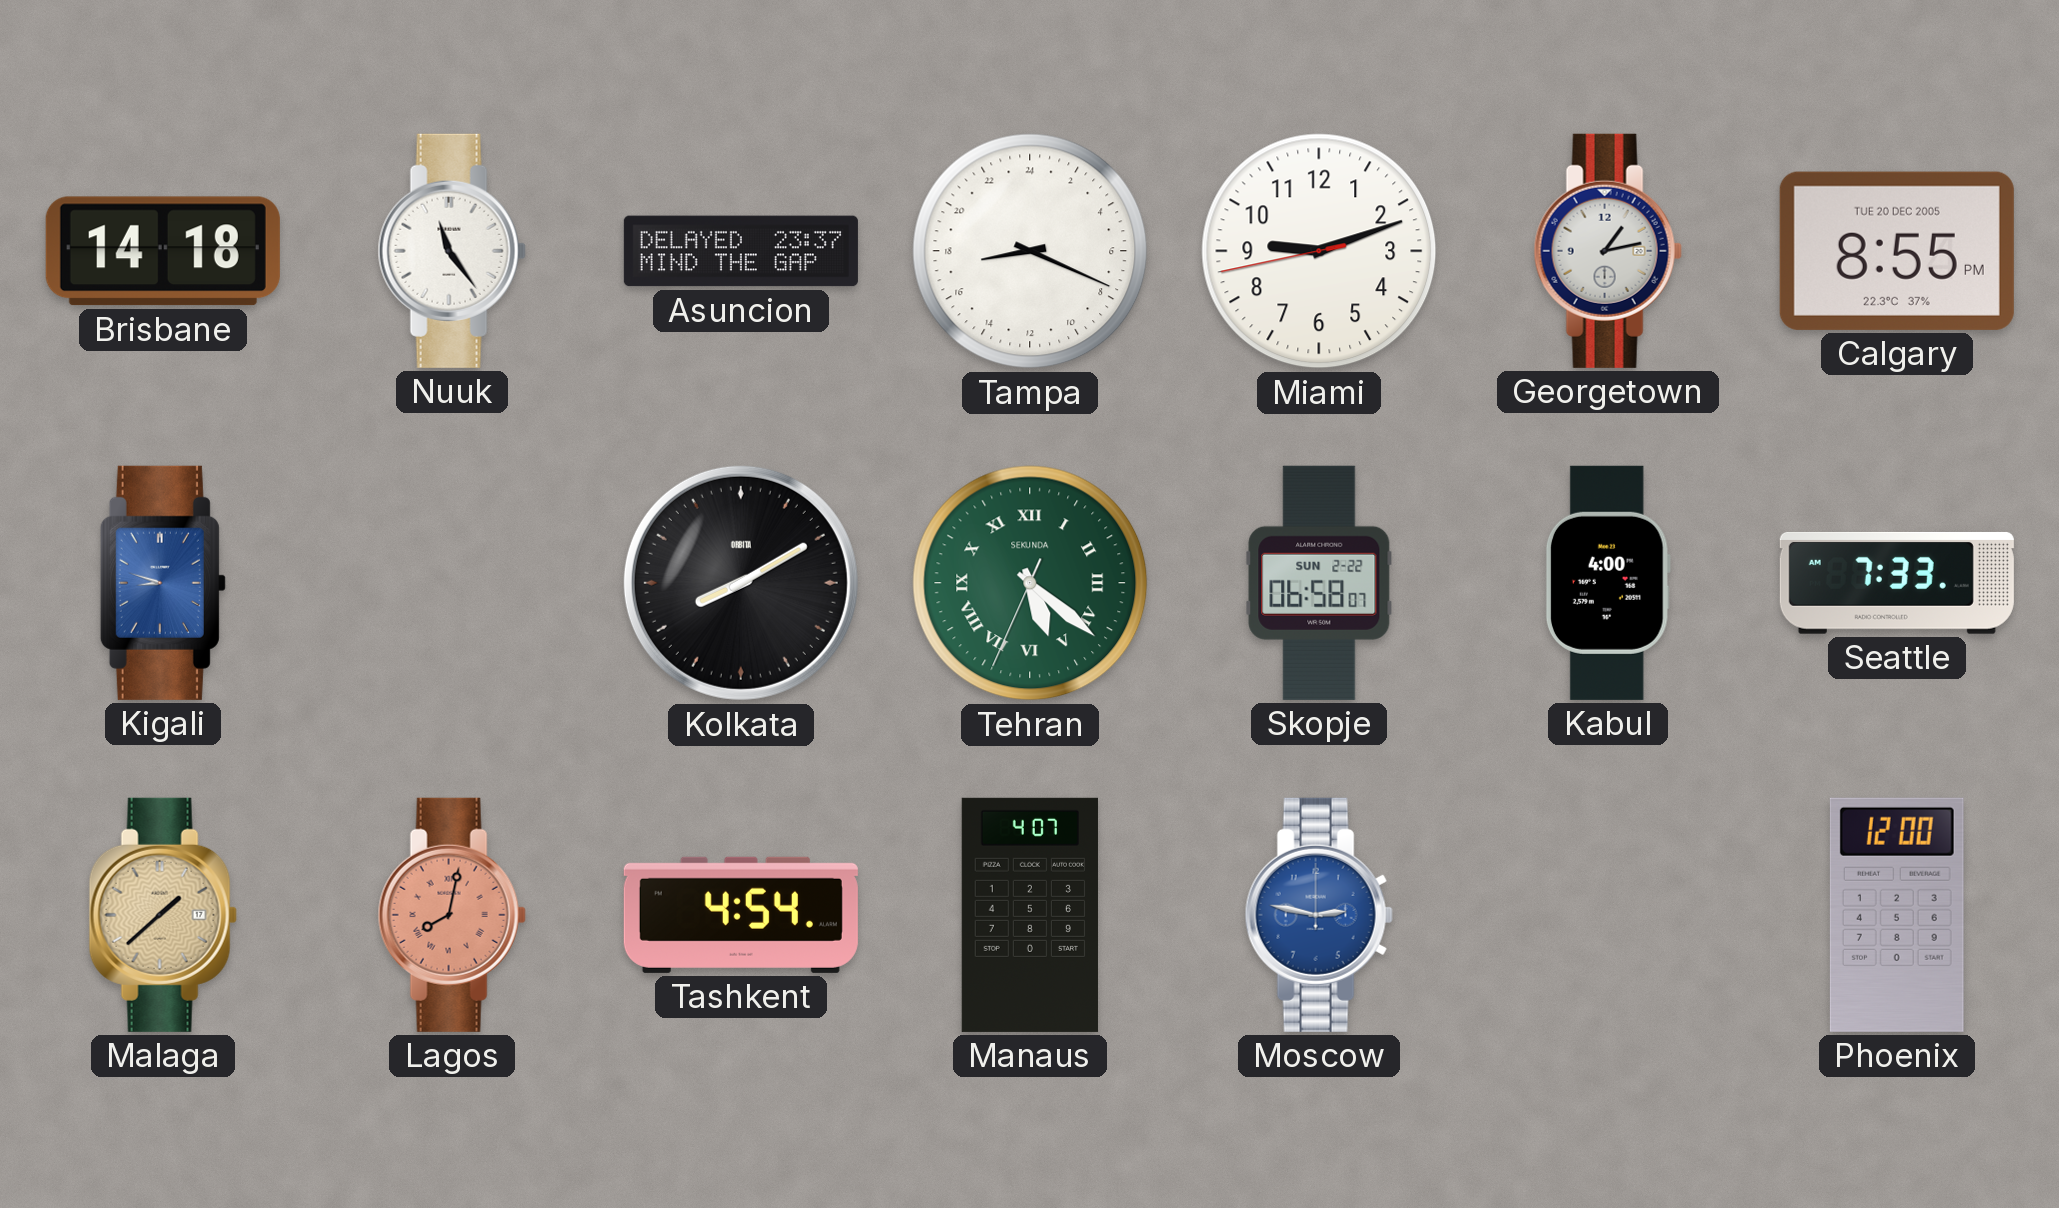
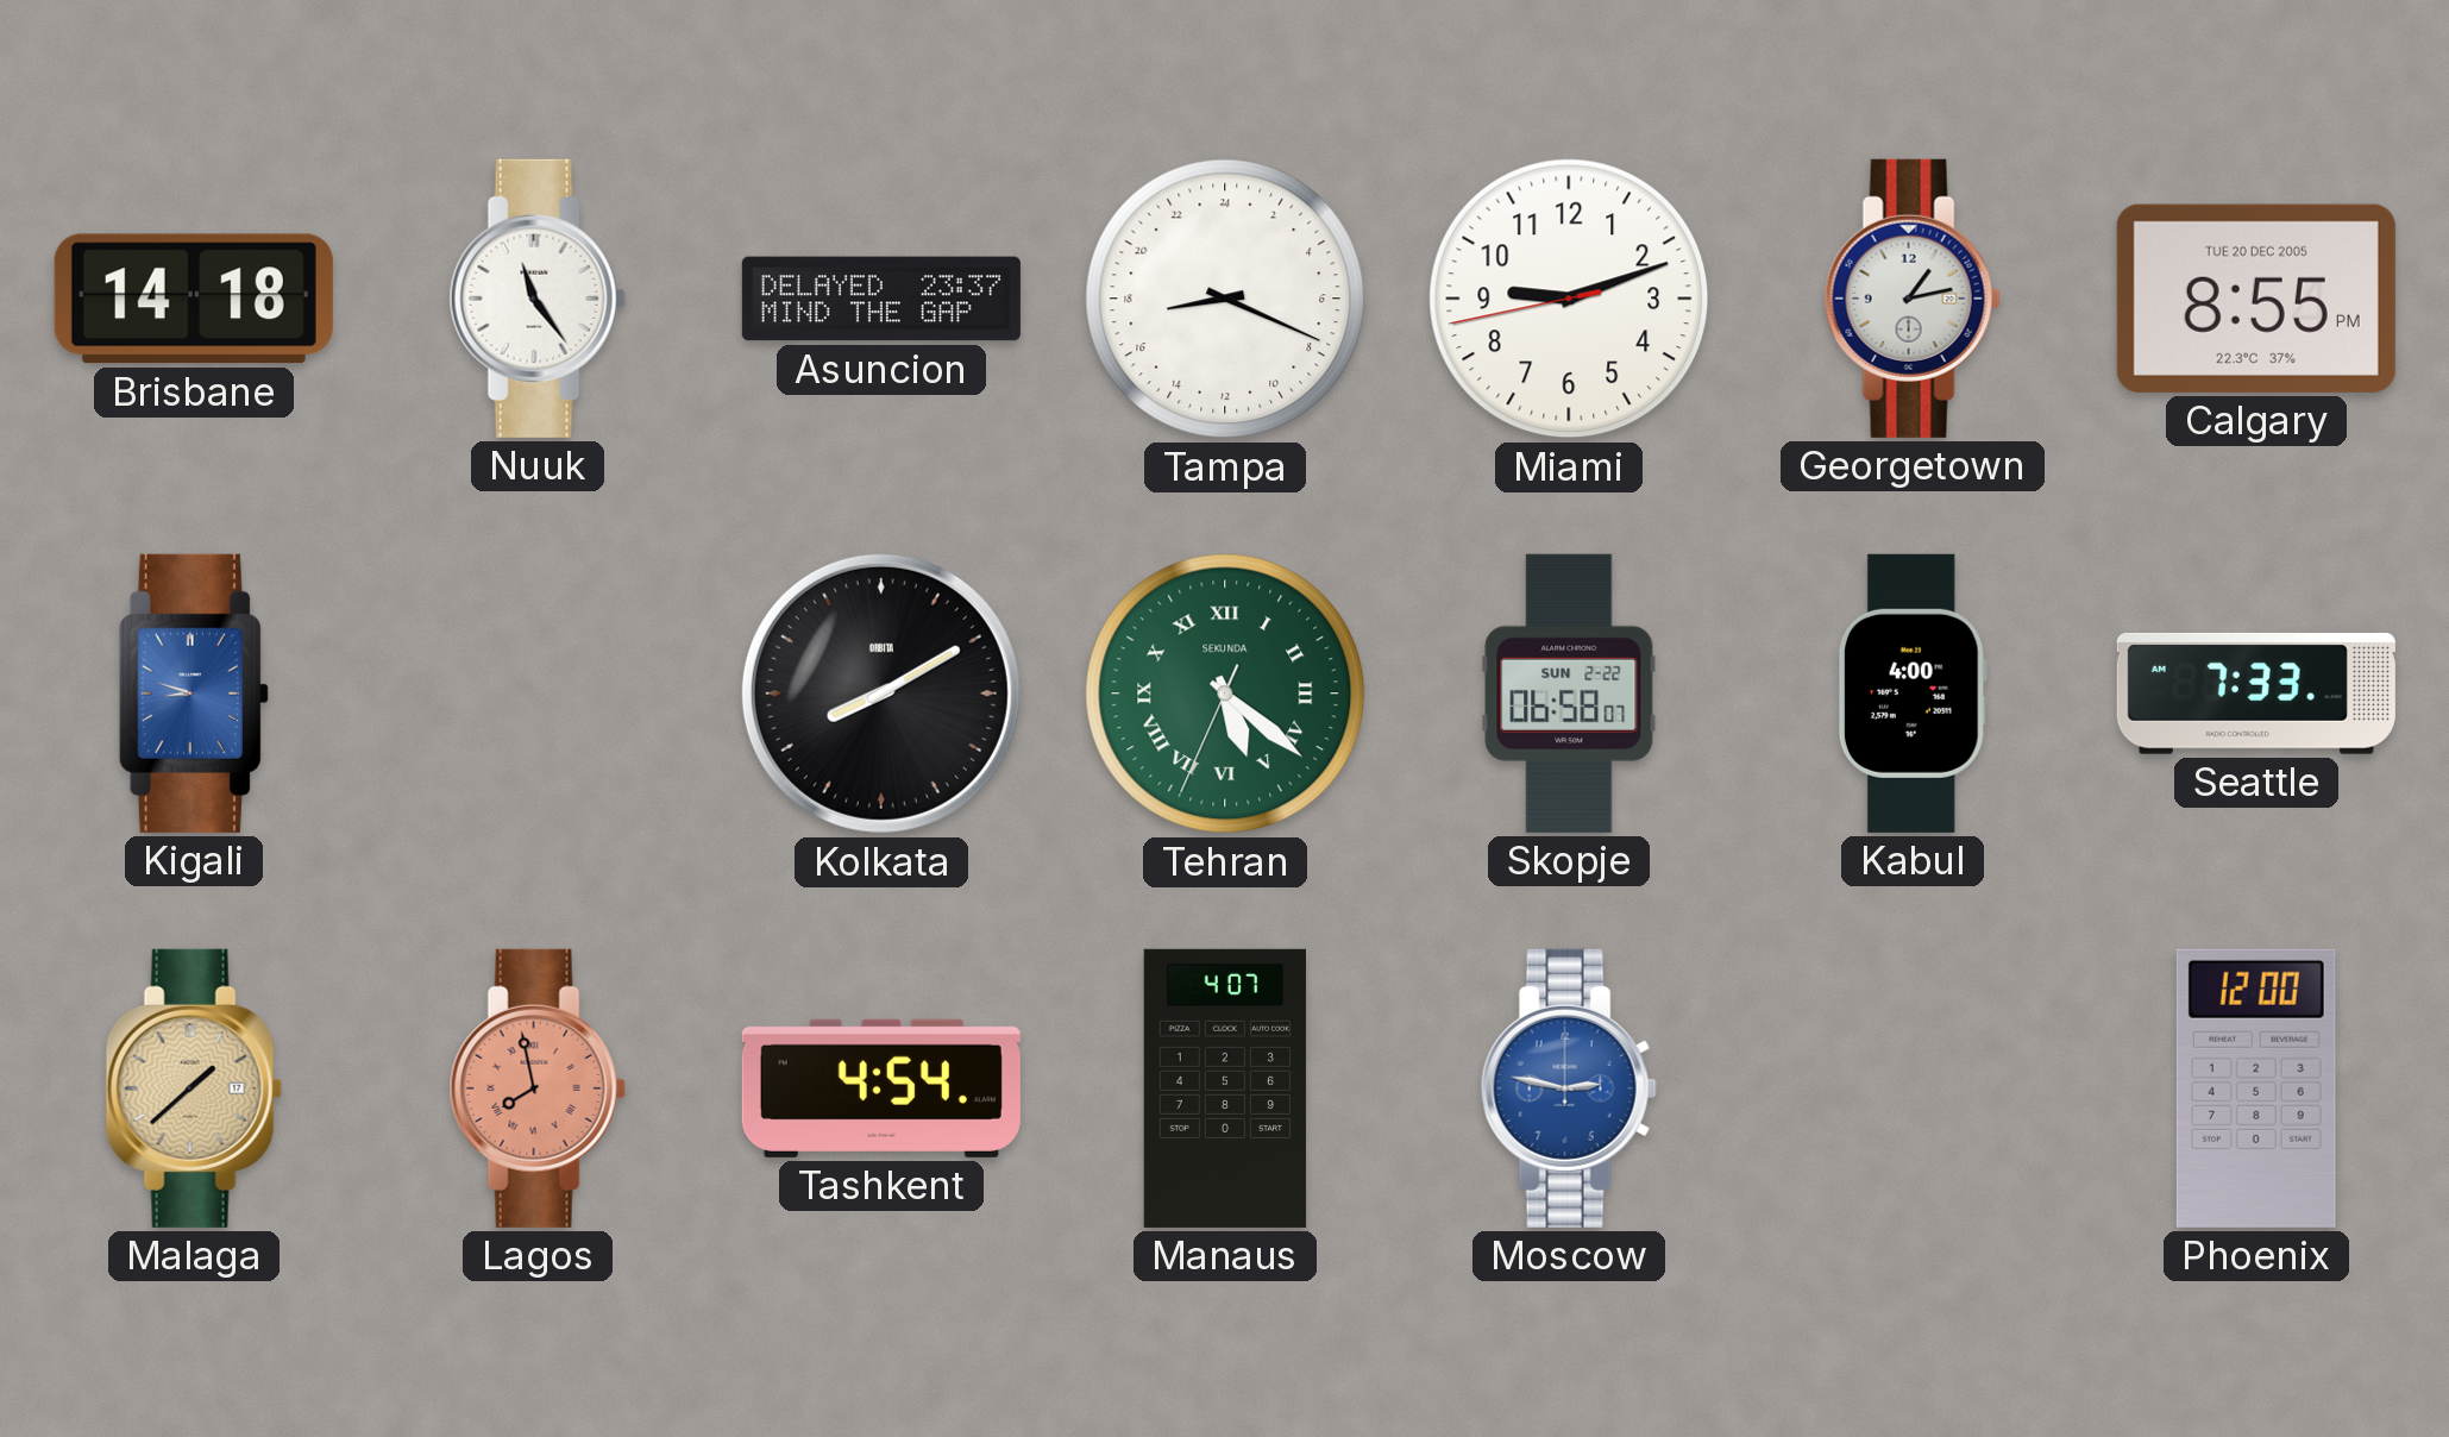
Lagos: 8:02 -> 7:58
